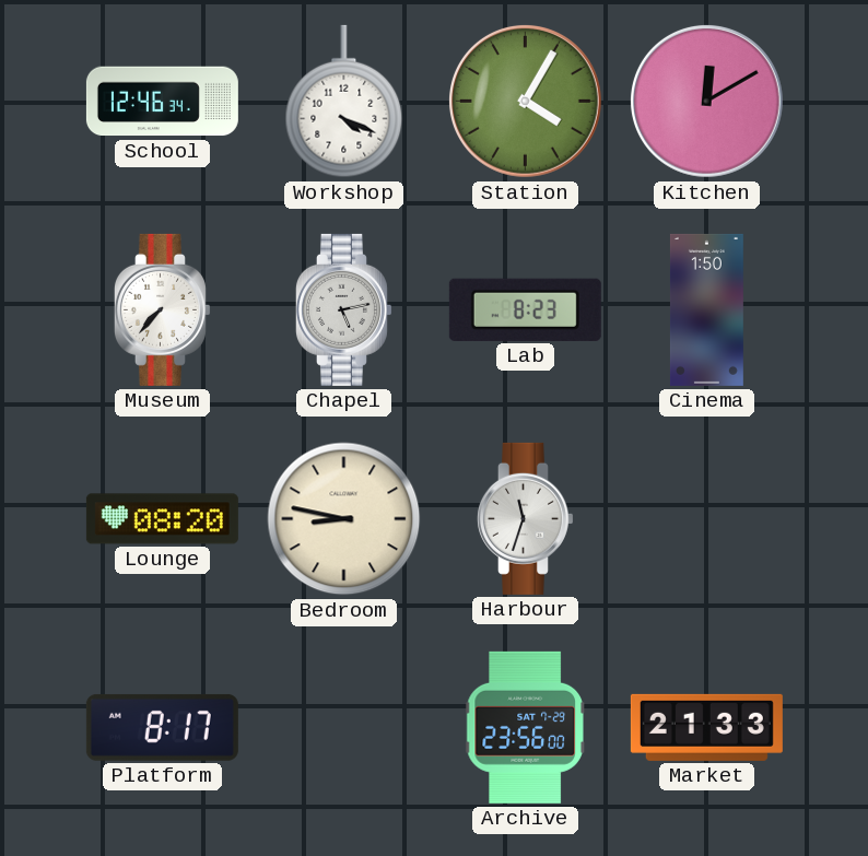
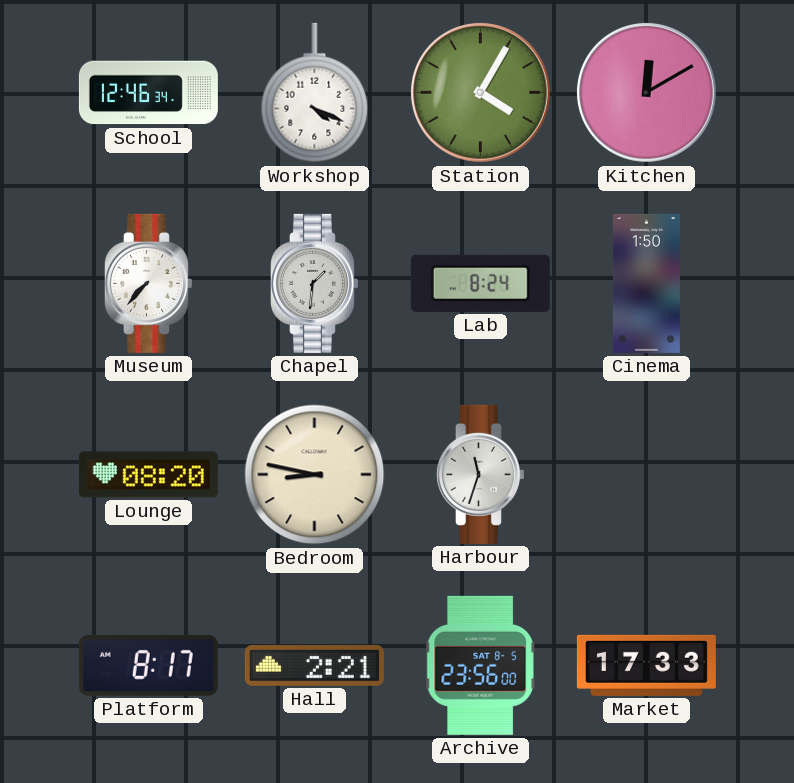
Chapel: 5:13 -> 1:31
Lab: 8:23 -> 8:24
Hall: none -> 2:21
Archive date: SAT 7-29 -> SAT 8-5
Market: 21:33 -> 17:33
